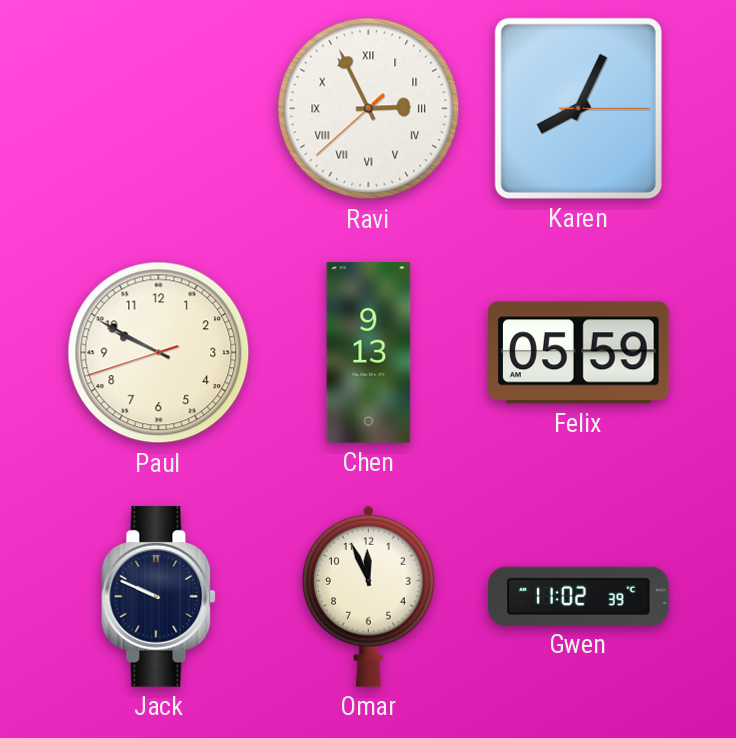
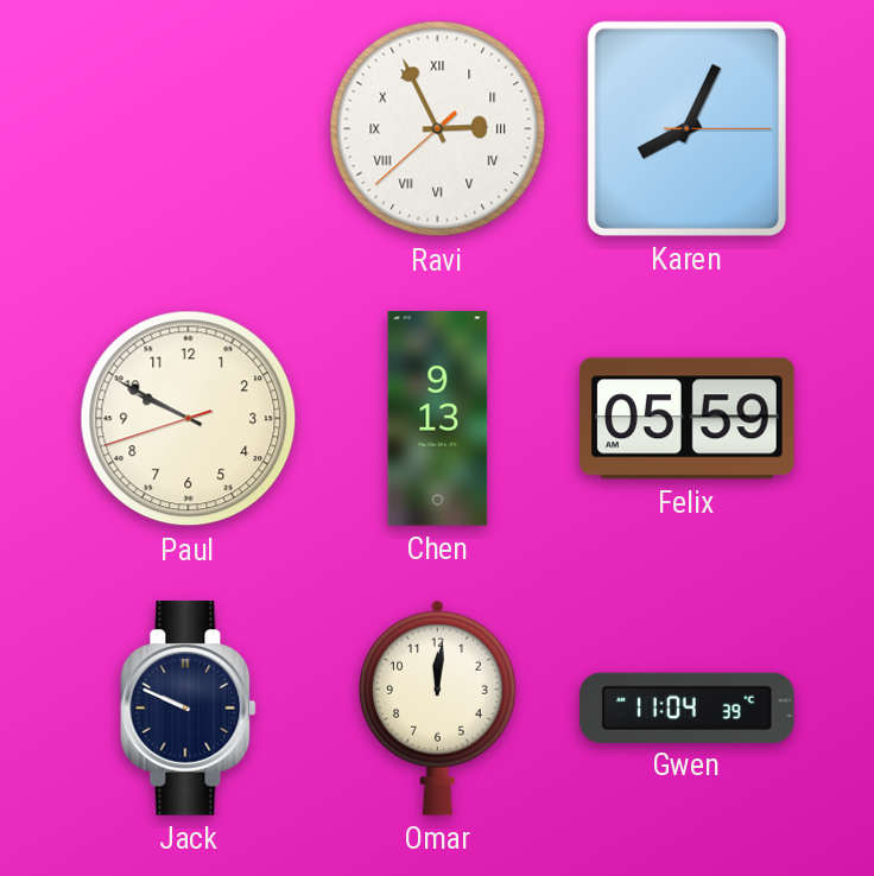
Omar: 11:56 -> 12:01
Gwen: 11:02 -> 11:04
